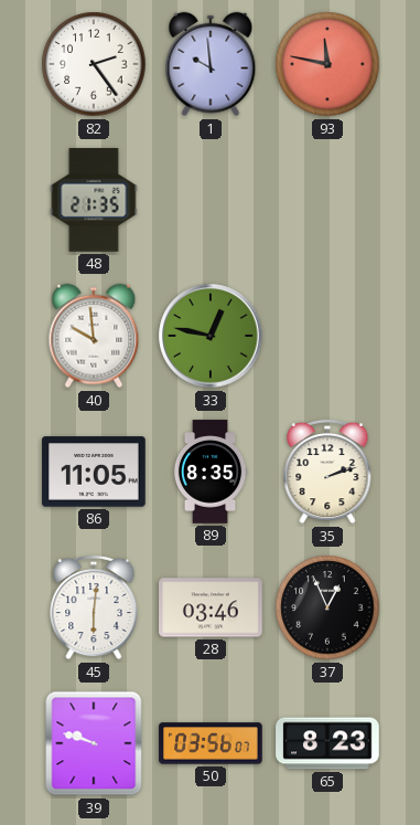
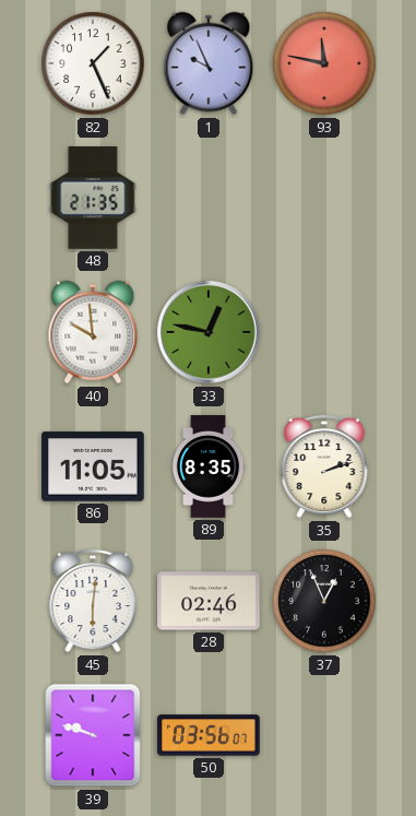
82: 2:24 -> 1:26
1: 9:59 -> 9:56
28: 03:46 -> 02:46
65: 8:23 -> none
